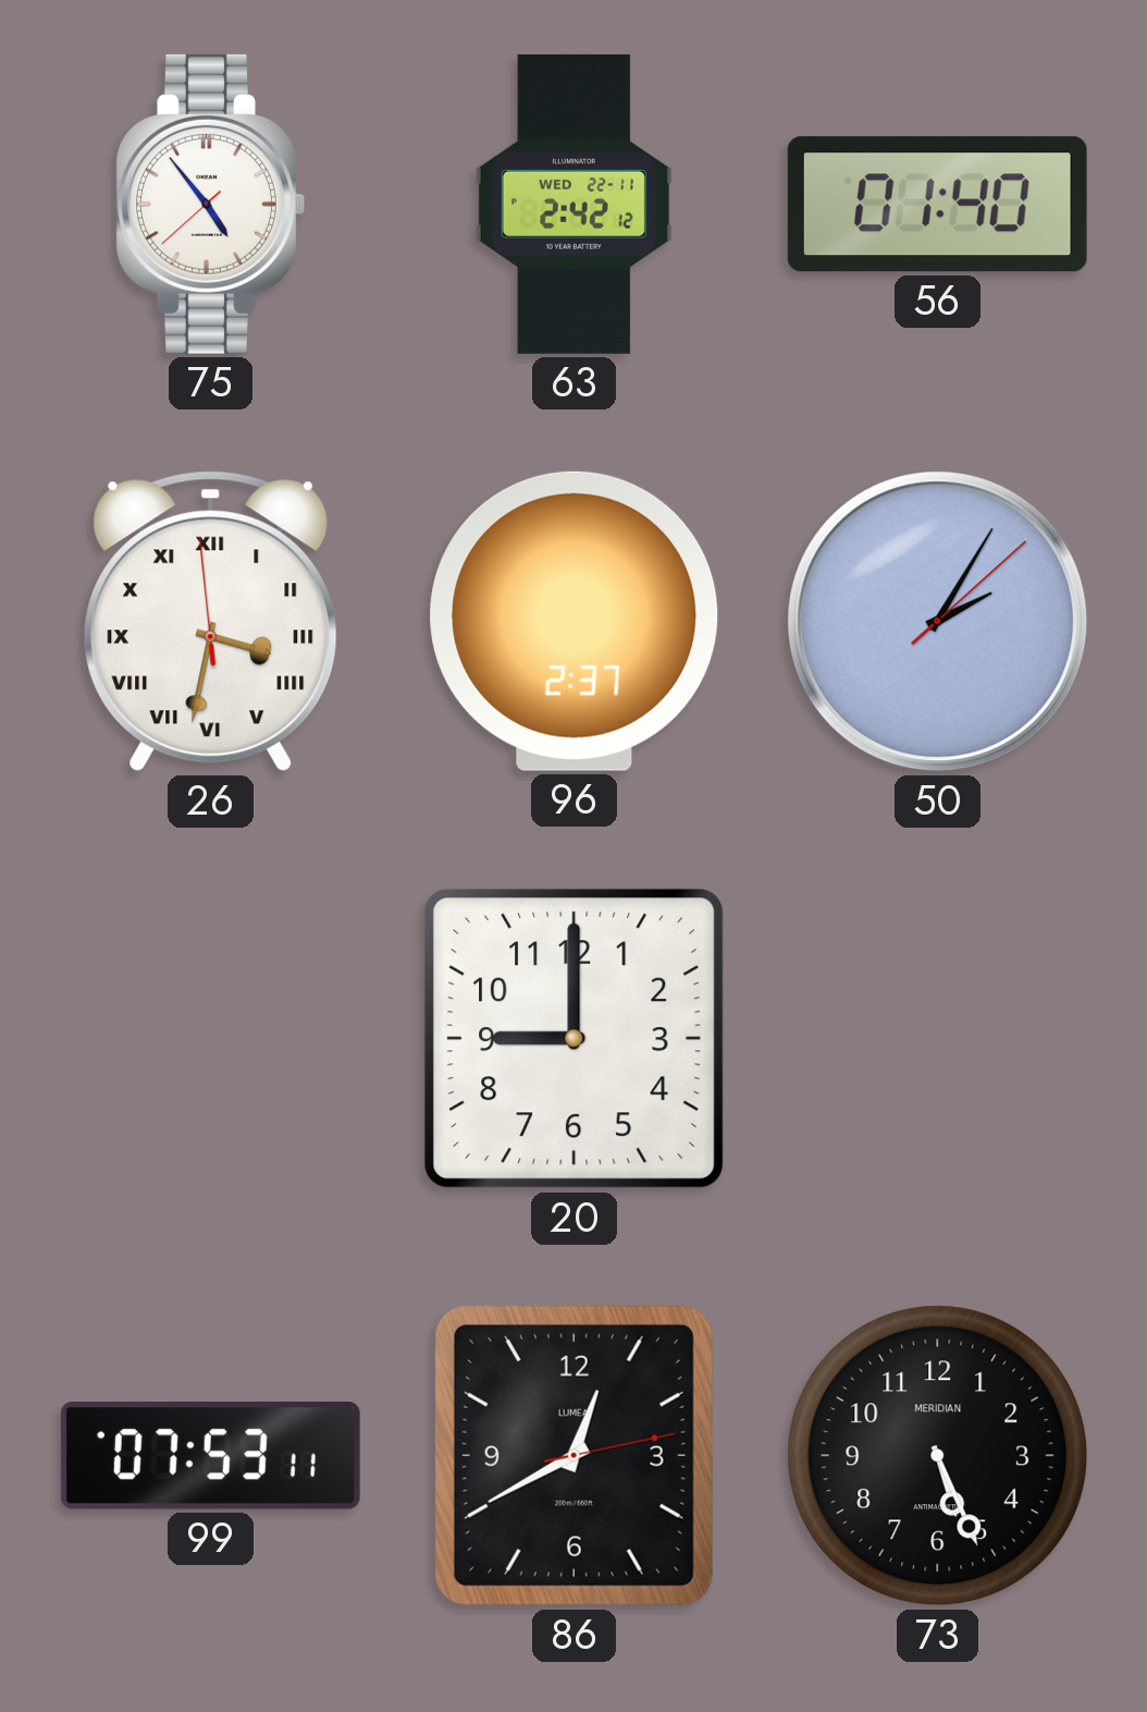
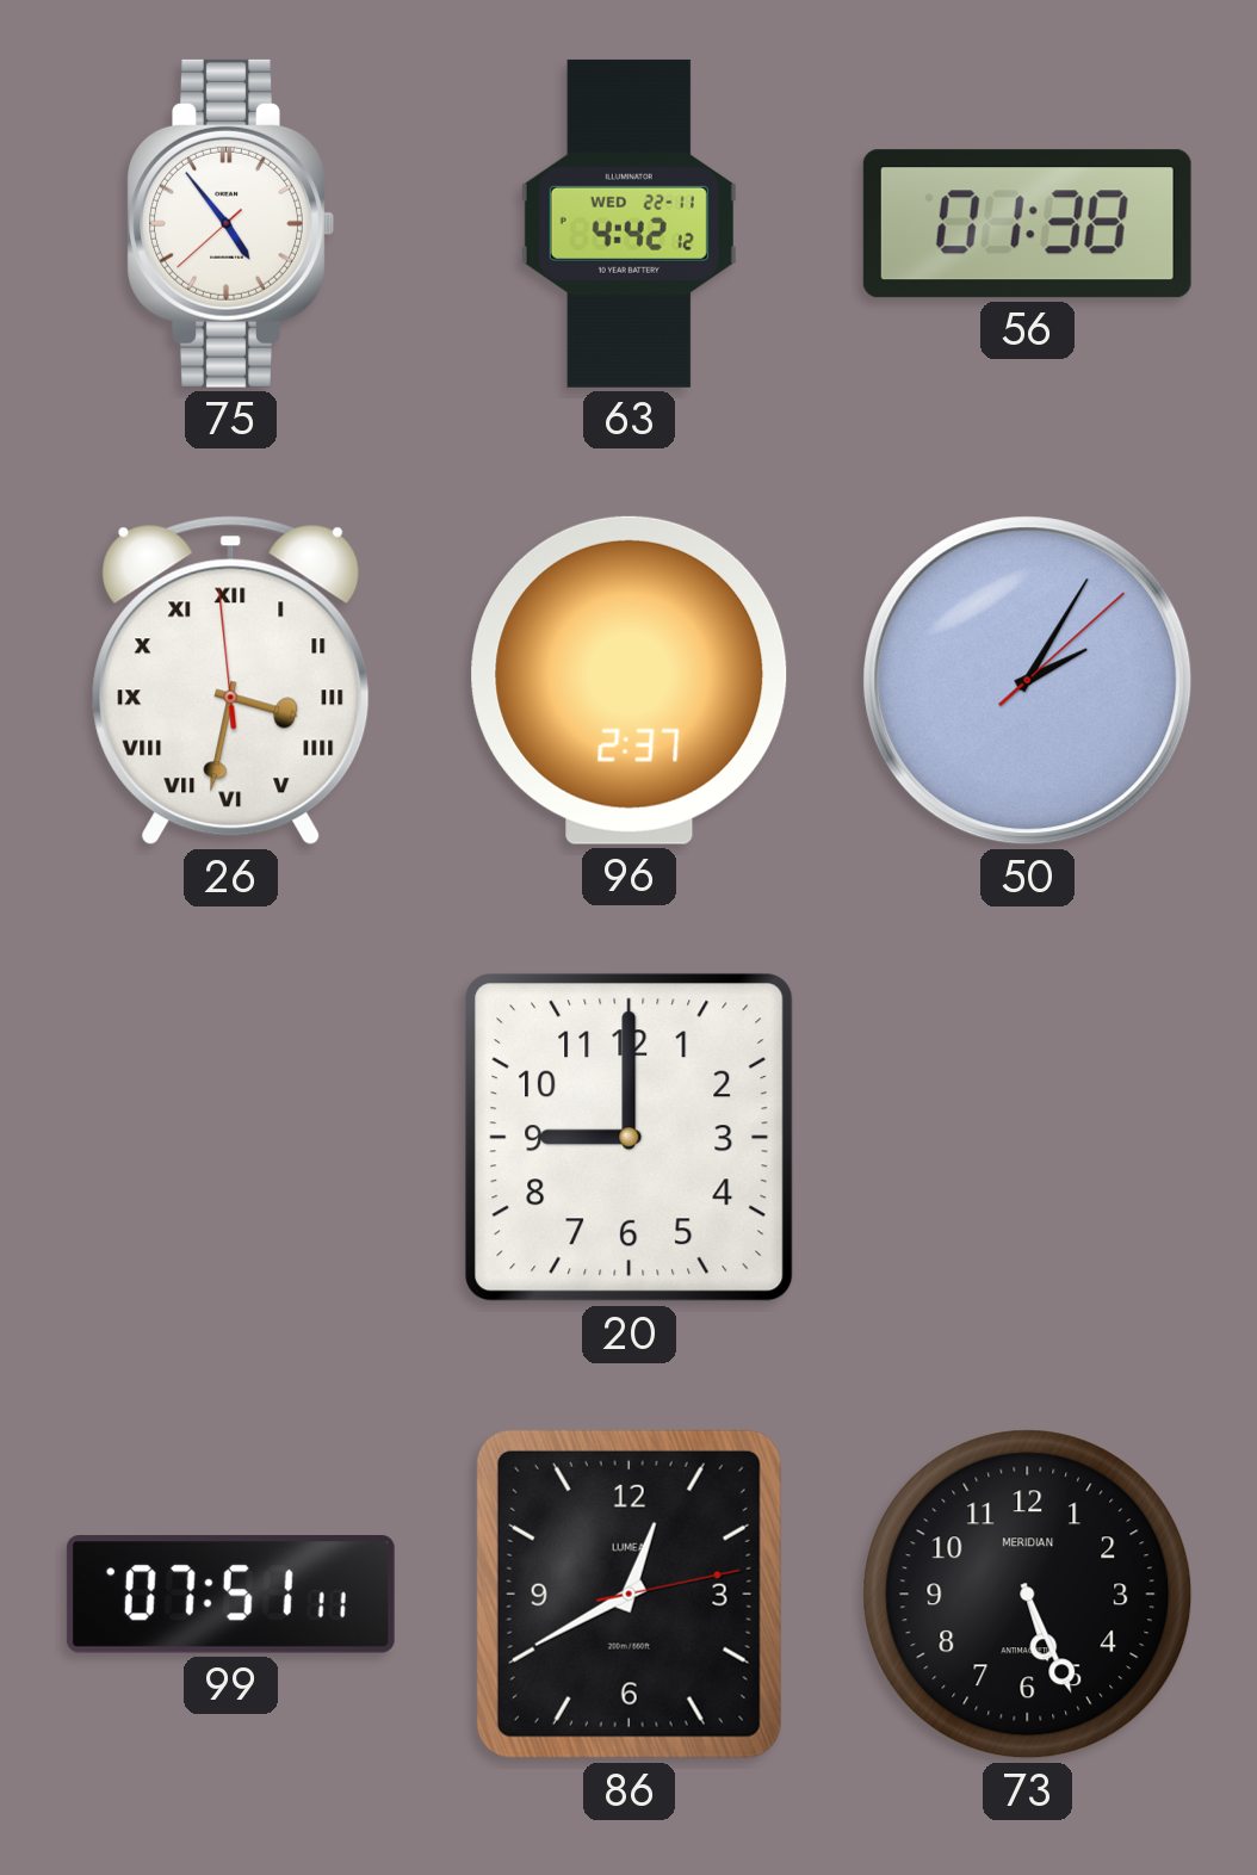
63: 2:42 -> 4:42
56: 01:40 -> 01:38
99: 07:53 -> 07:51
